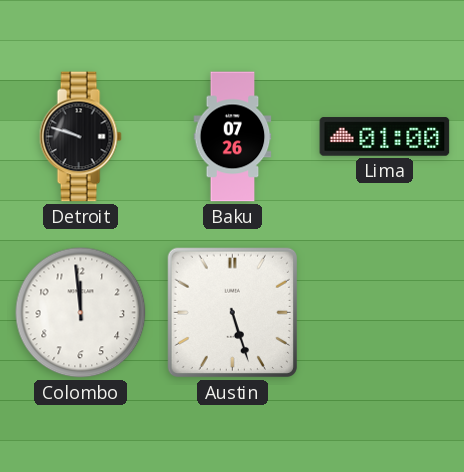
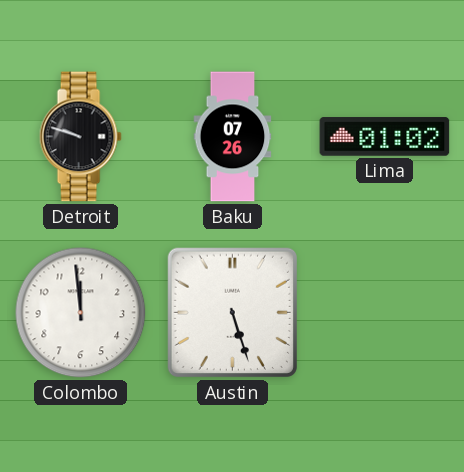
Lima: 01:00 -> 01:02
